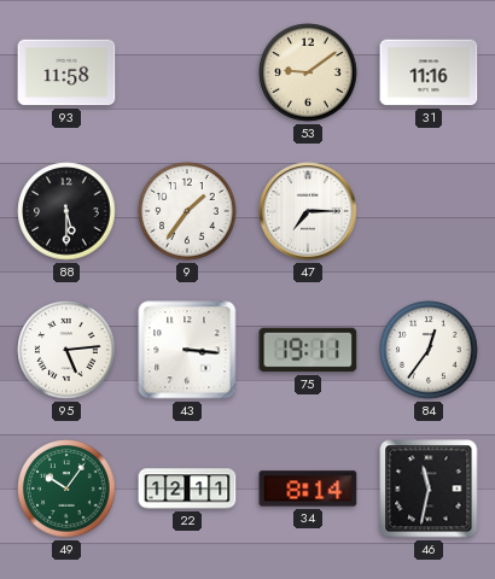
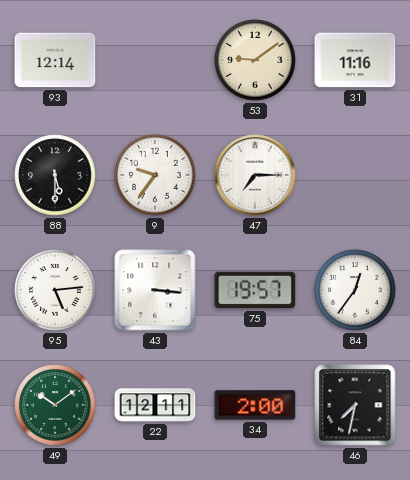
93: 11:58 -> 12:14
9: 1:36 -> 9:36
75: 19:11 -> 19:57
49: 10:06 -> 10:09
34: 8:14 -> 2:00
46: 11:32 -> 7:32
